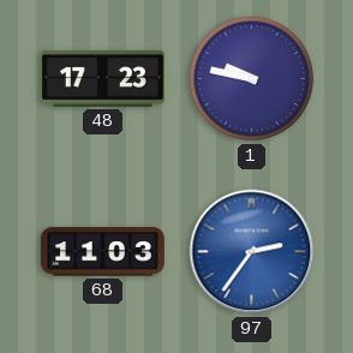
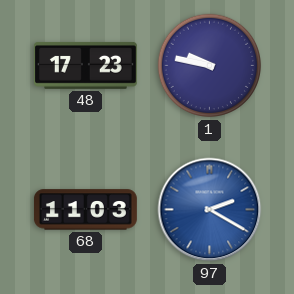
97: 2:36 -> 2:20
